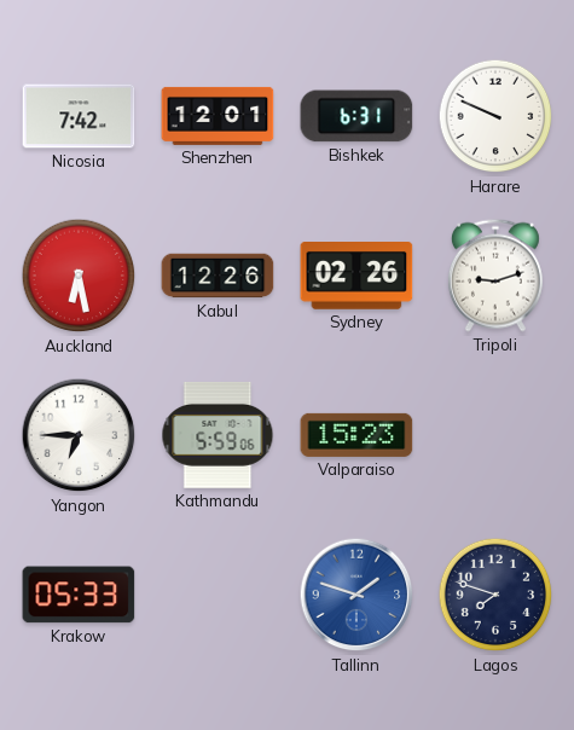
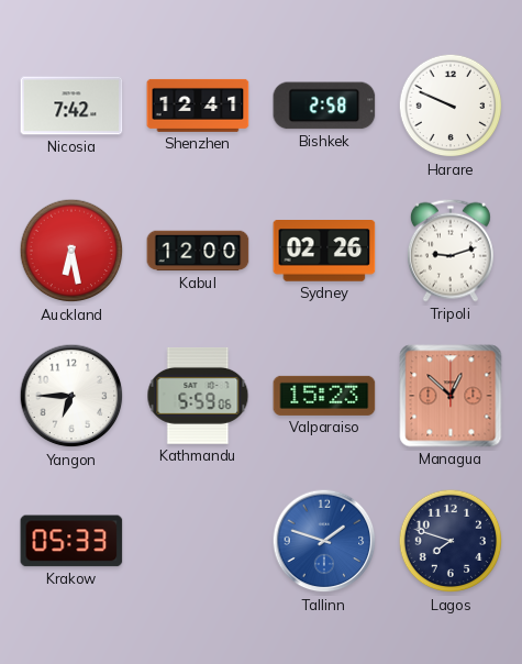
Shenzhen: 12:01 -> 12:41
Bishkek: 6:31 -> 2:58
Kabul: 12:26 -> 12:00
Managua: none -> 12:52
